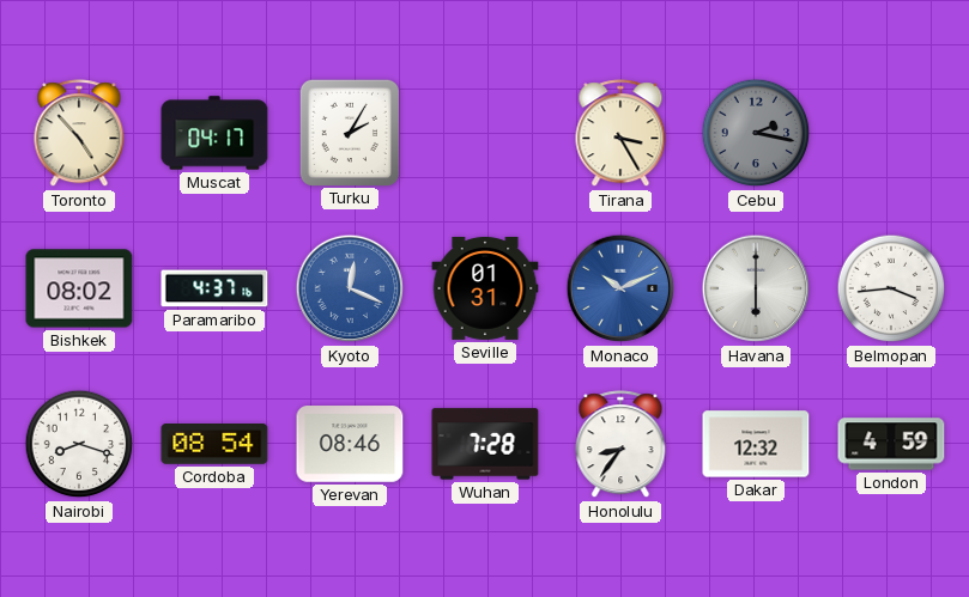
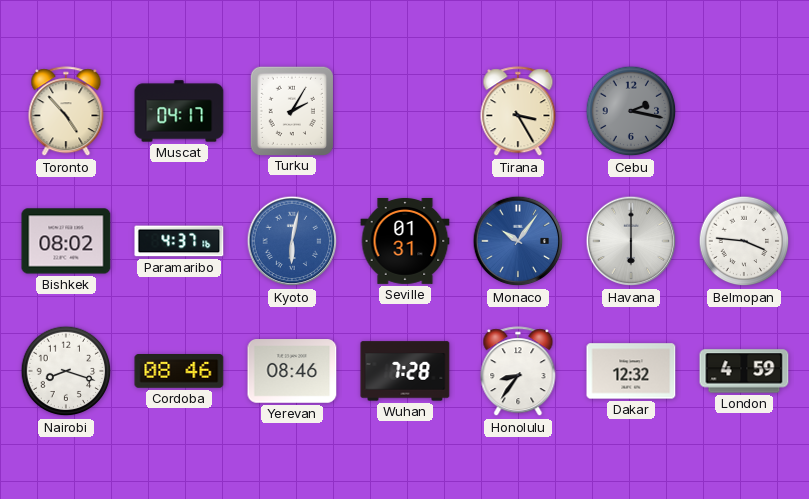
Kyoto: 12:19 -> 6:02
Monaco: 10:11 -> 10:06
Belmopan: 3:44 -> 3:46
Cordoba: 08:54 -> 08:46
